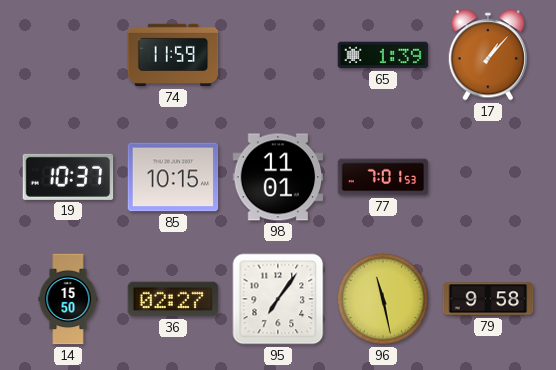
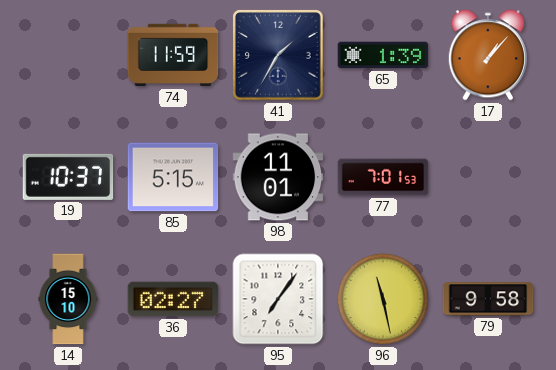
41: none -> 1:35
85: 10:15 -> 5:15
14: 15:50 -> 15:10
